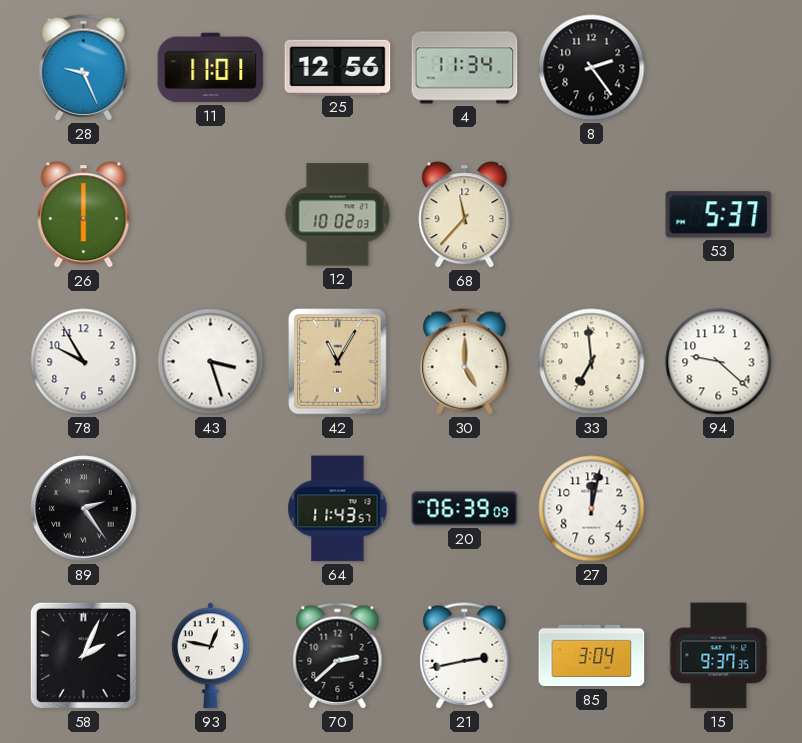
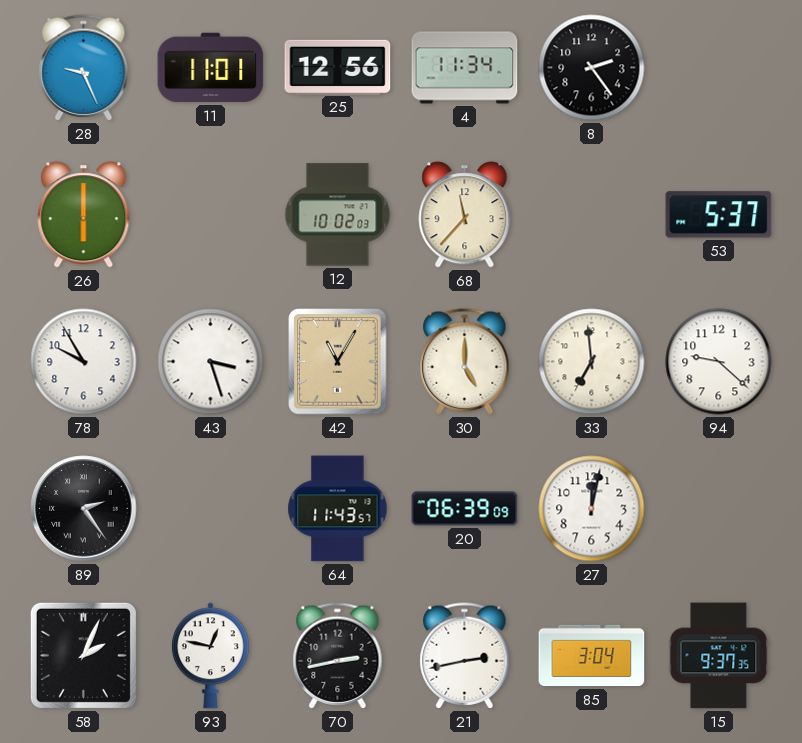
70: 2:38 -> 2:43
